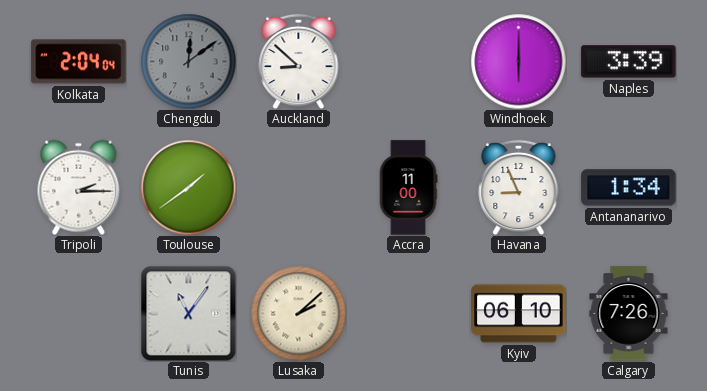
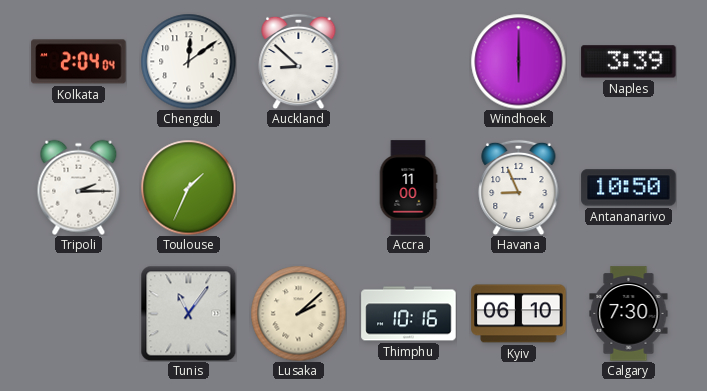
Chengdu dial: grey -> white
Toulouse: 1:39 -> 1:34
Antananarivo: 1:34 -> 10:50
Thimphu: none -> 10:16
Calgary: 7:26 -> 7:30
